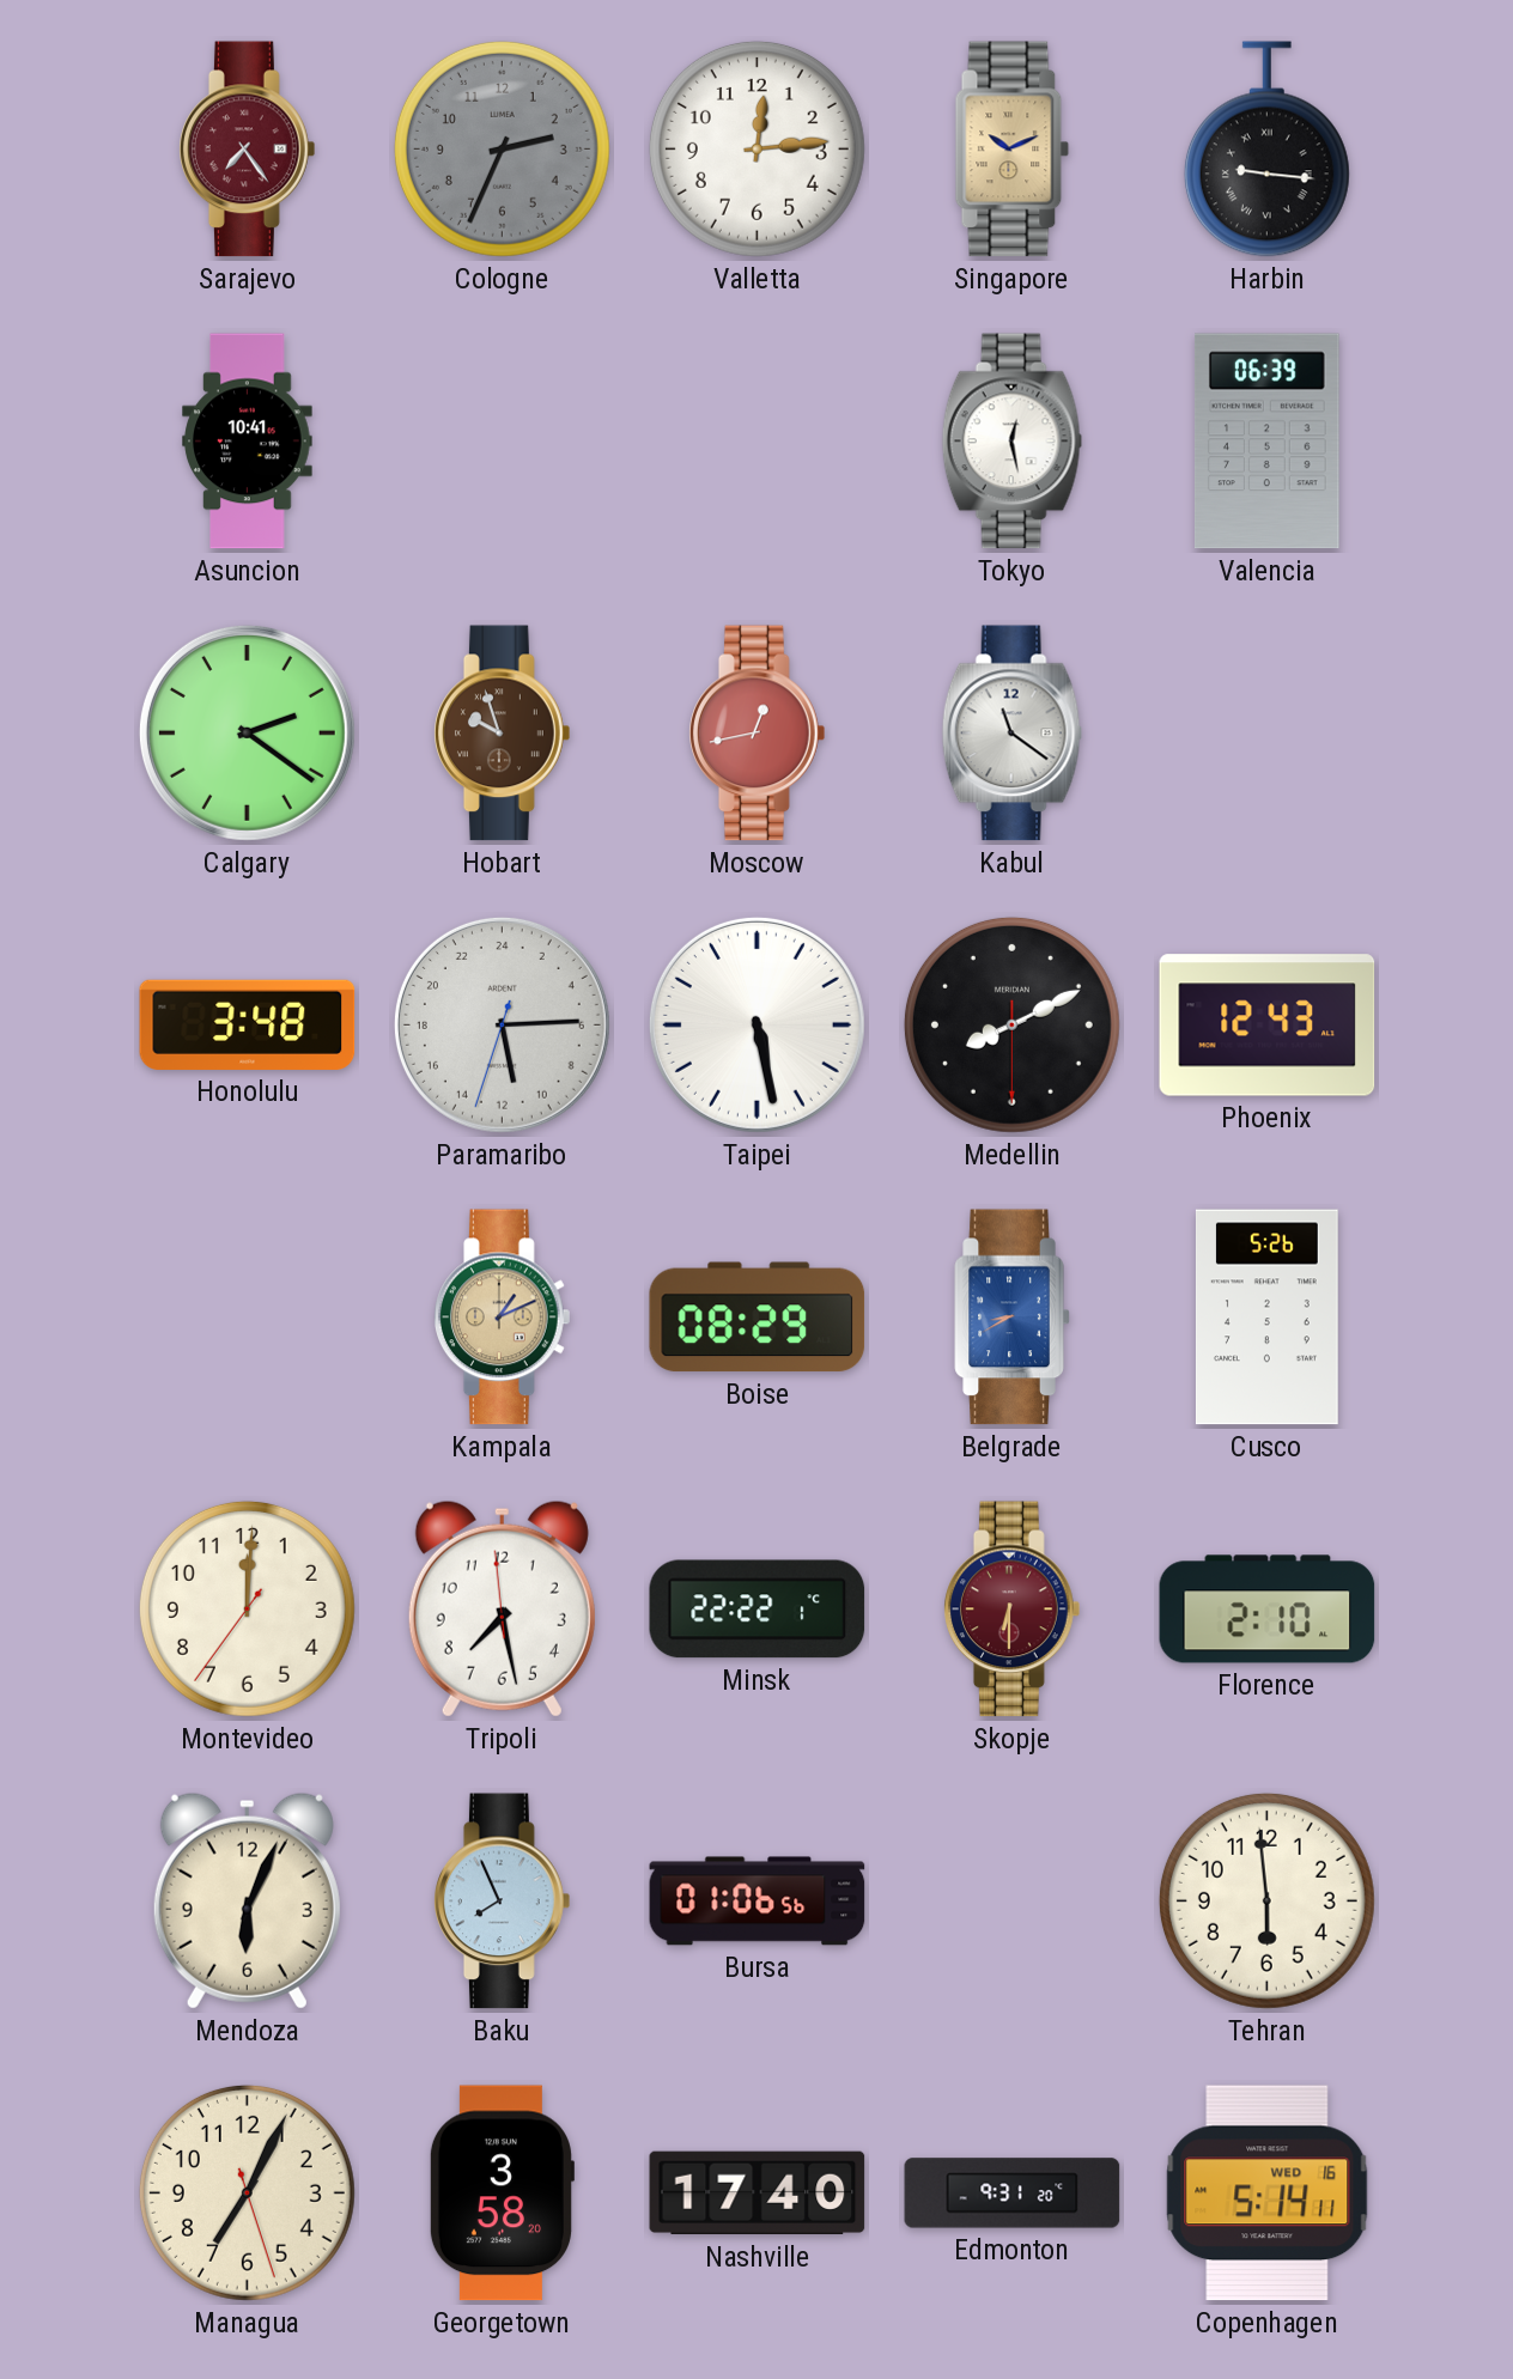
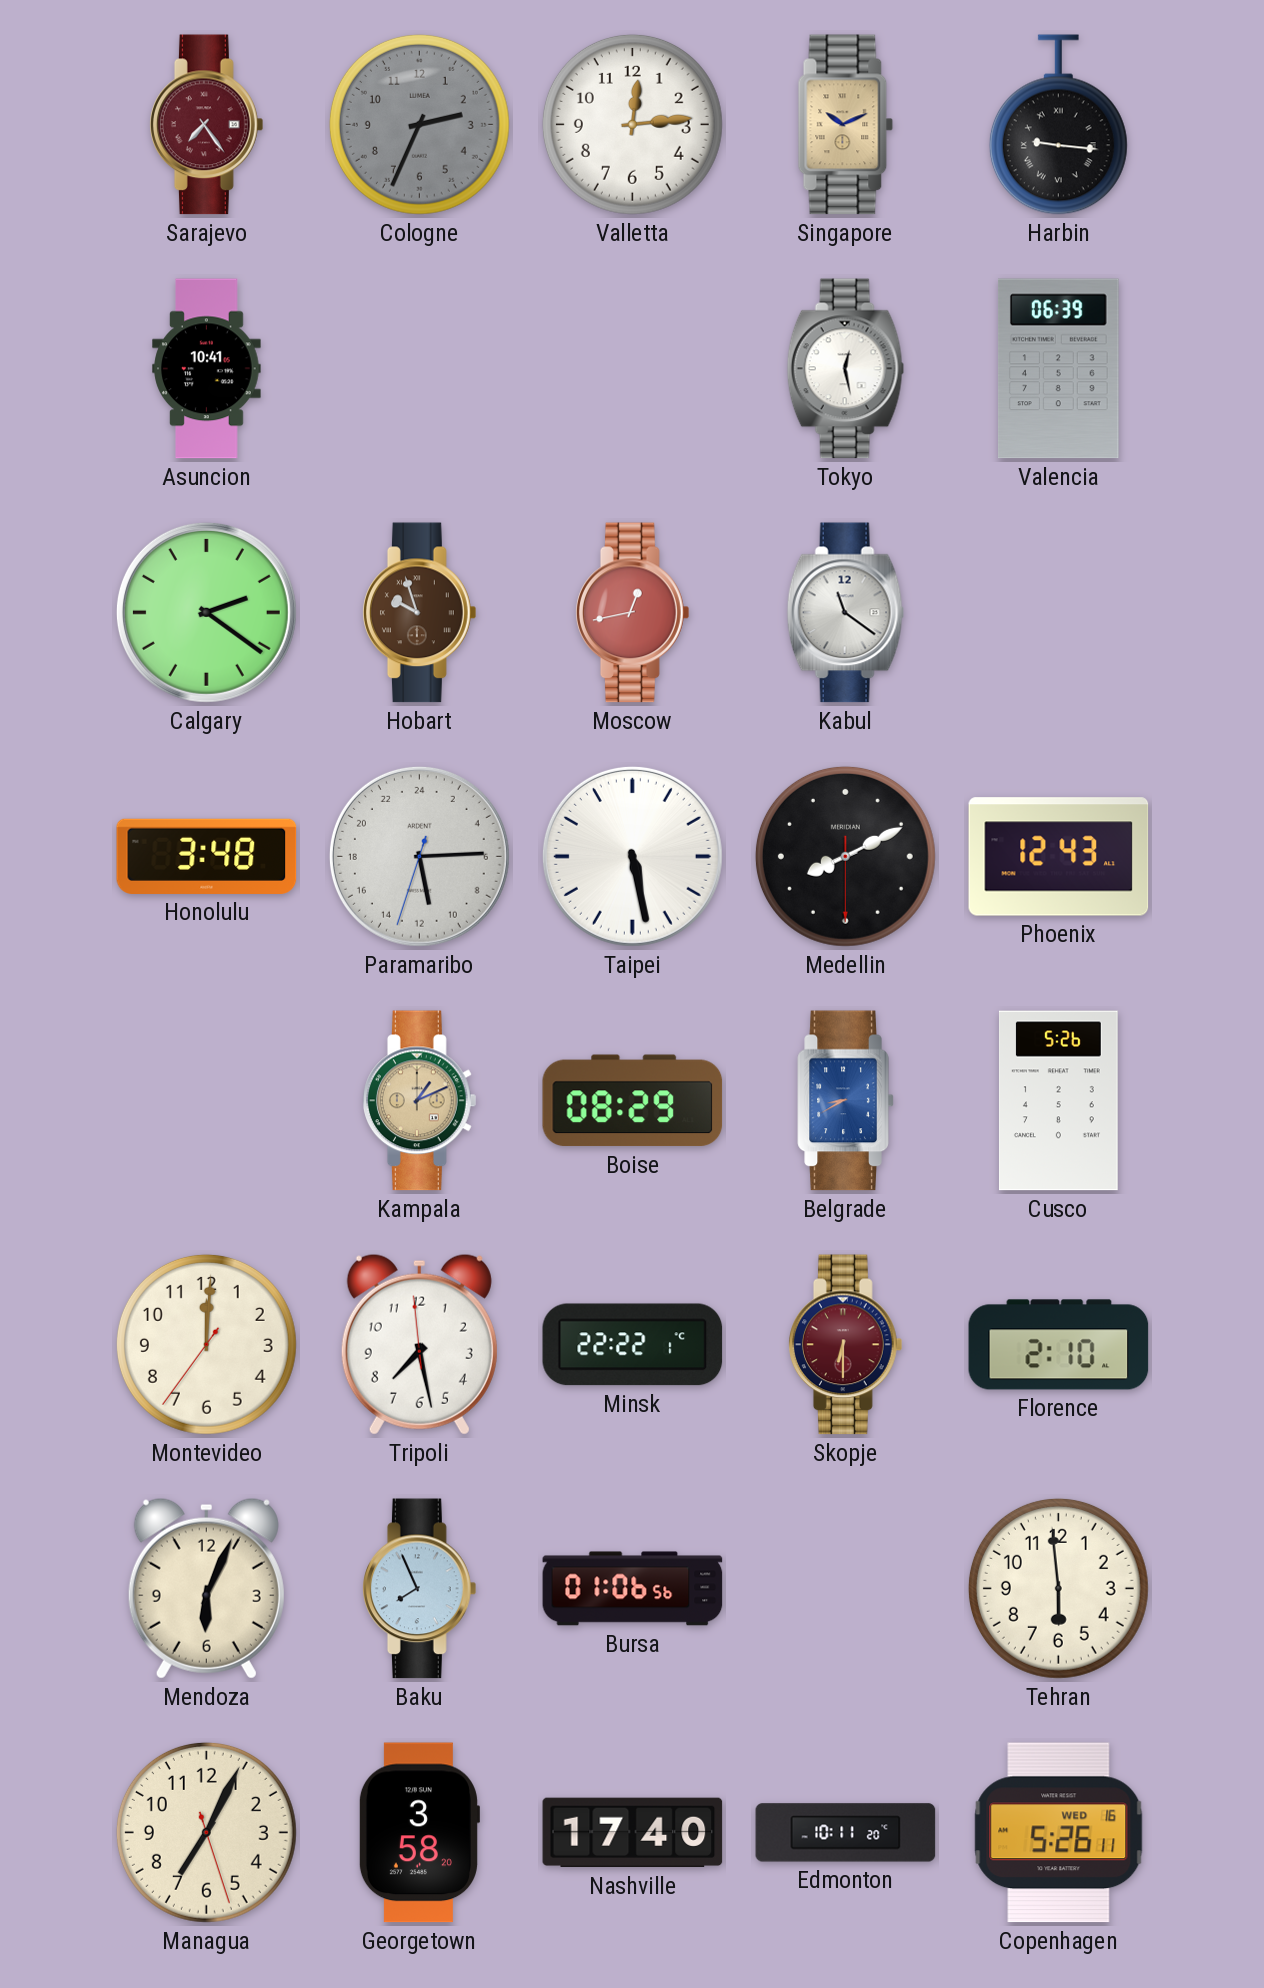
Edmonton: 9:31 -> 10:11
Copenhagen: 5:14 -> 5:26
